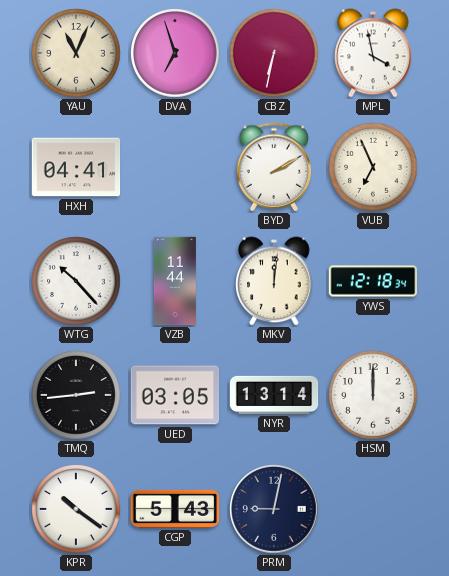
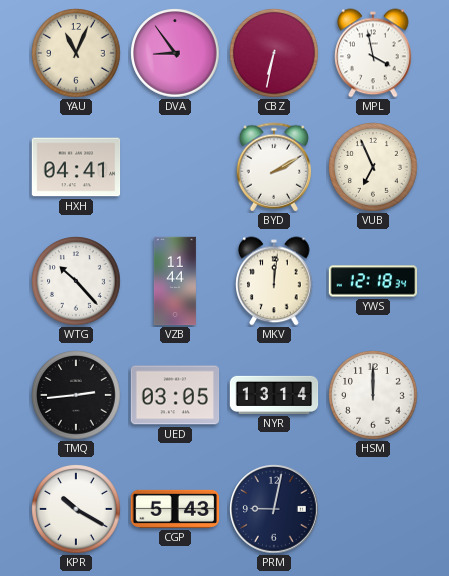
DVA: 6:57 -> 8:54
KPR: 10:21 -> 10:20
